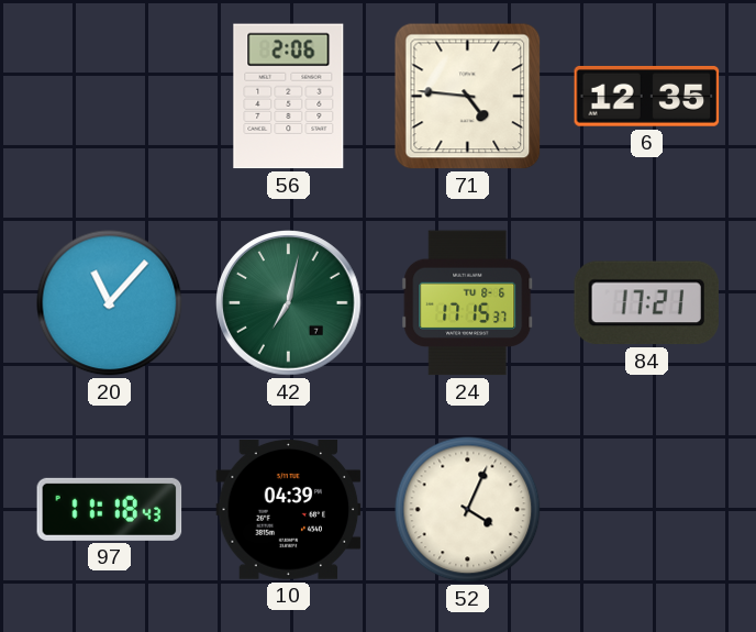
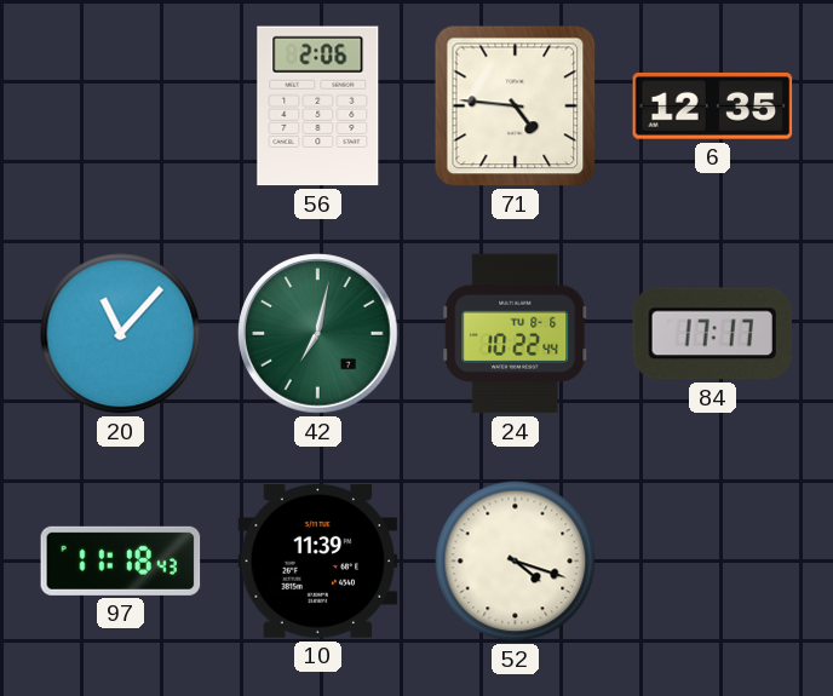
24: 17:15 -> 10:22
84: 17:21 -> 17:17
10: 04:39 -> 11:39
52: 4:04 -> 4:18
